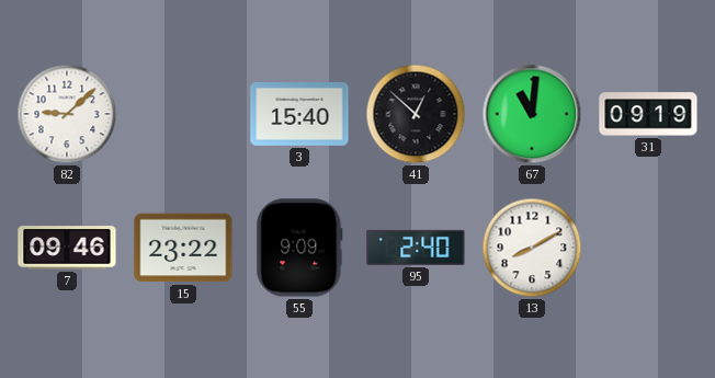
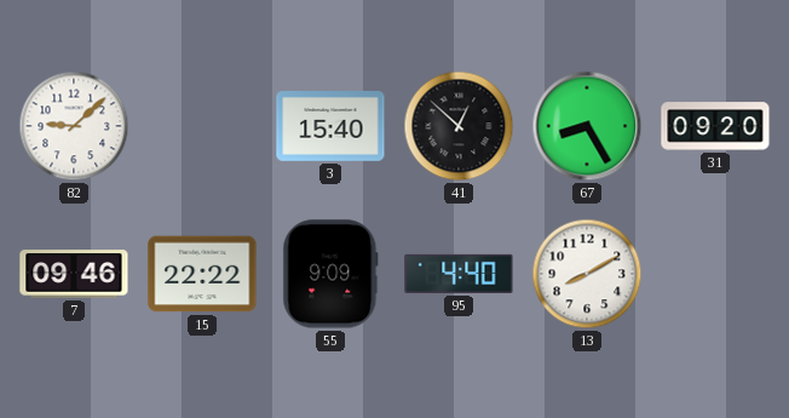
67: 11:01 -> 8:25
31: 09:19 -> 09:20
15: 23:22 -> 22:22
95: 2:40 -> 4:40
